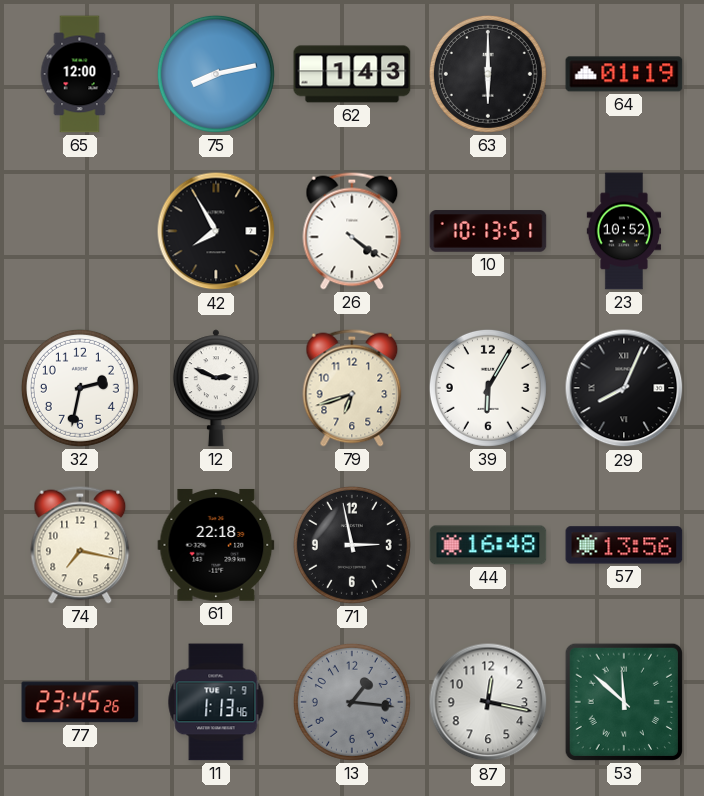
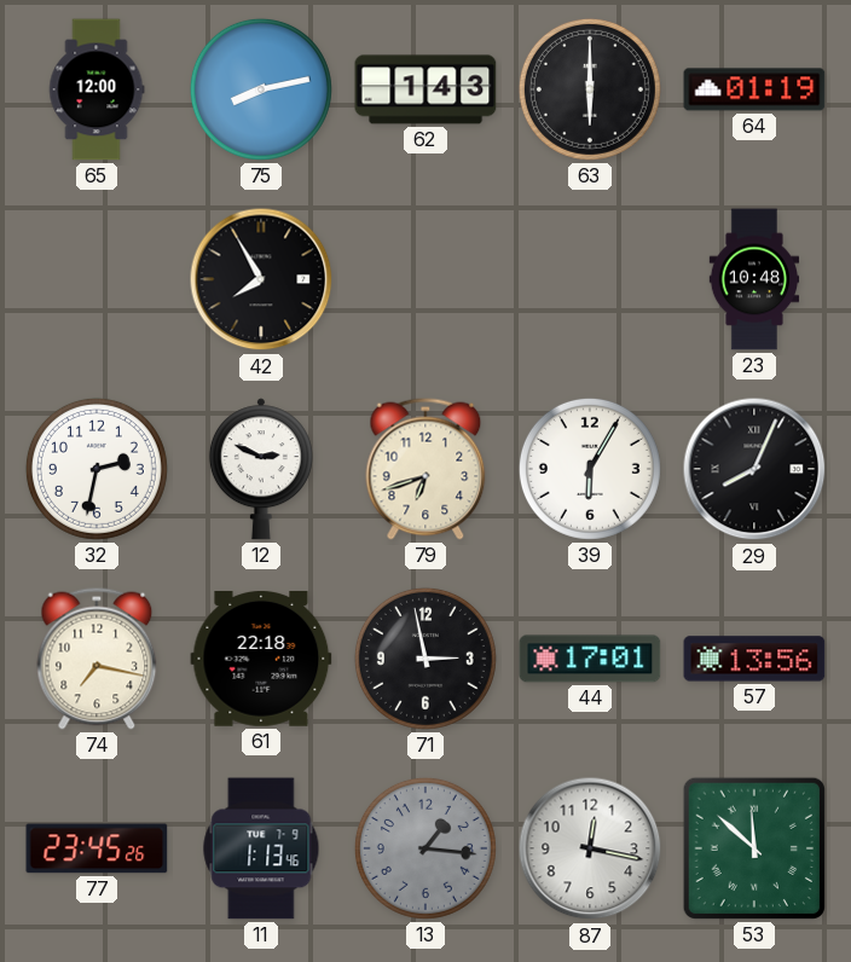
26: 4:21 -> none
10: 10:13 -> none
23: 10:52 -> 10:48
44: 16:48 -> 17:01
